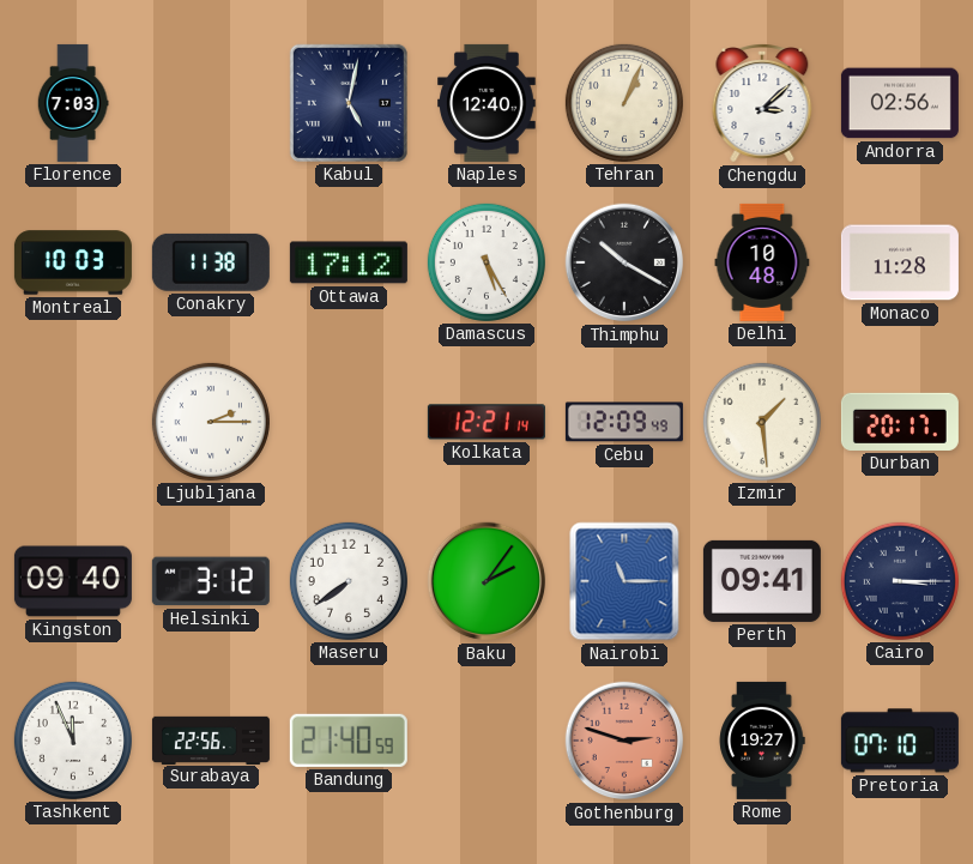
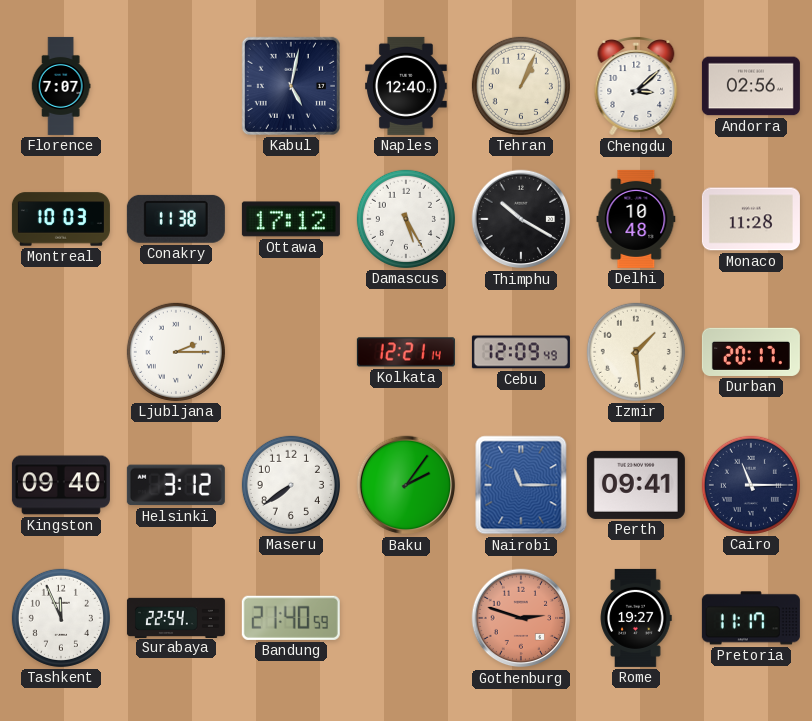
Florence: 7:03 -> 7:07
Cairo: 3:15 -> 11:15
Surabaya: 22:56 -> 22:54
Pretoria: 07:10 -> 11:17
